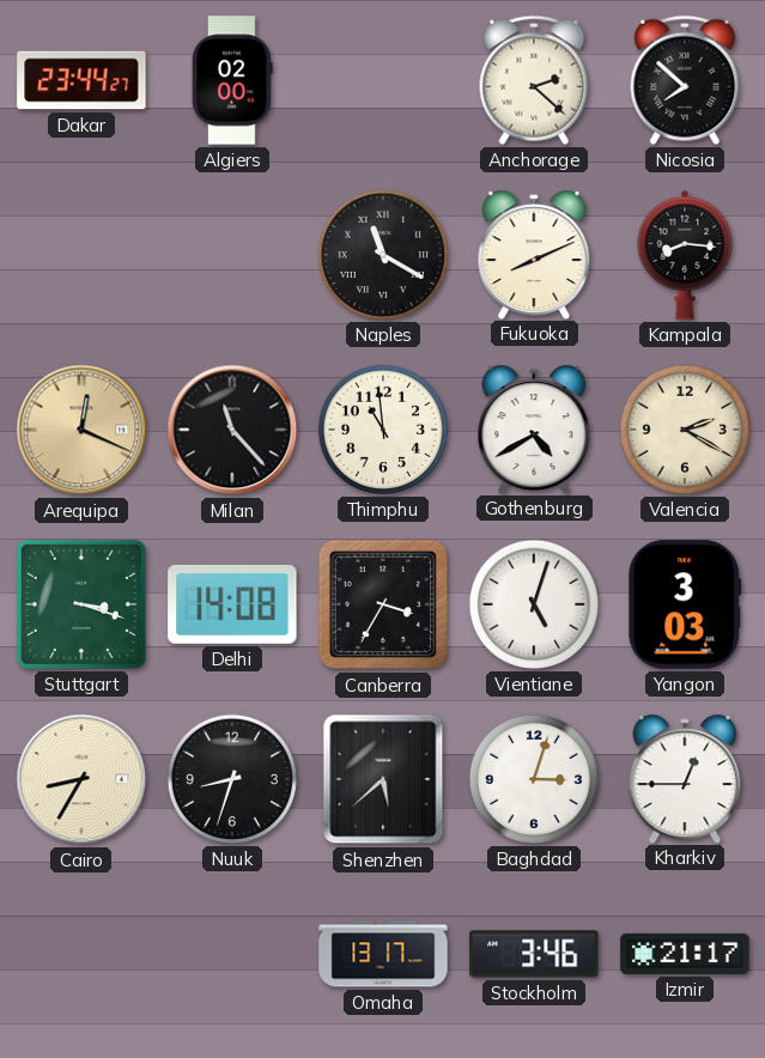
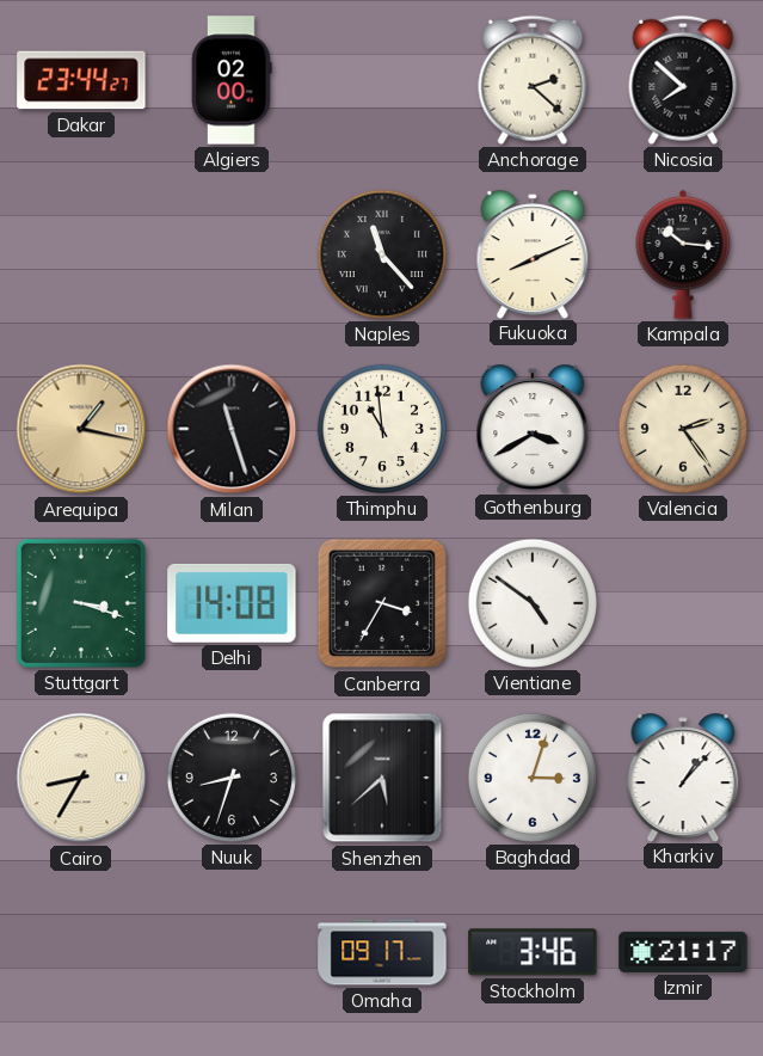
Naples: 11:20 -> 11:23
Kampala: 8:16 -> 10:16
Arequipa: 12:19 -> 1:17
Milan: 11:23 -> 11:27
Gothenburg: 4:40 -> 3:40
Valencia: 2:20 -> 2:24
Vientiane: 5:03 -> 4:51
Yangon: 3:03 -> none
Kharkiv: 12:45 -> 1:07
Omaha: 13:17 -> 09:17
